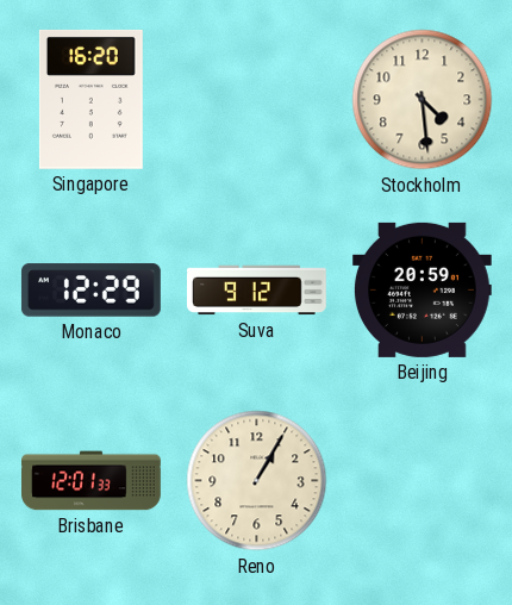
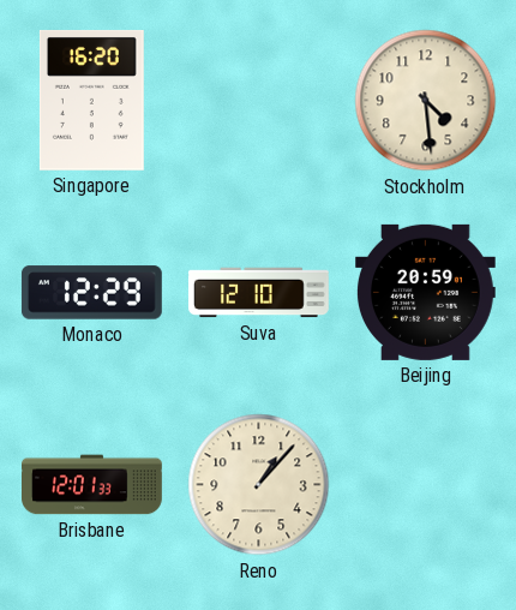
Suva: 9:12 -> 12:10
Reno: 1:05 -> 1:07
